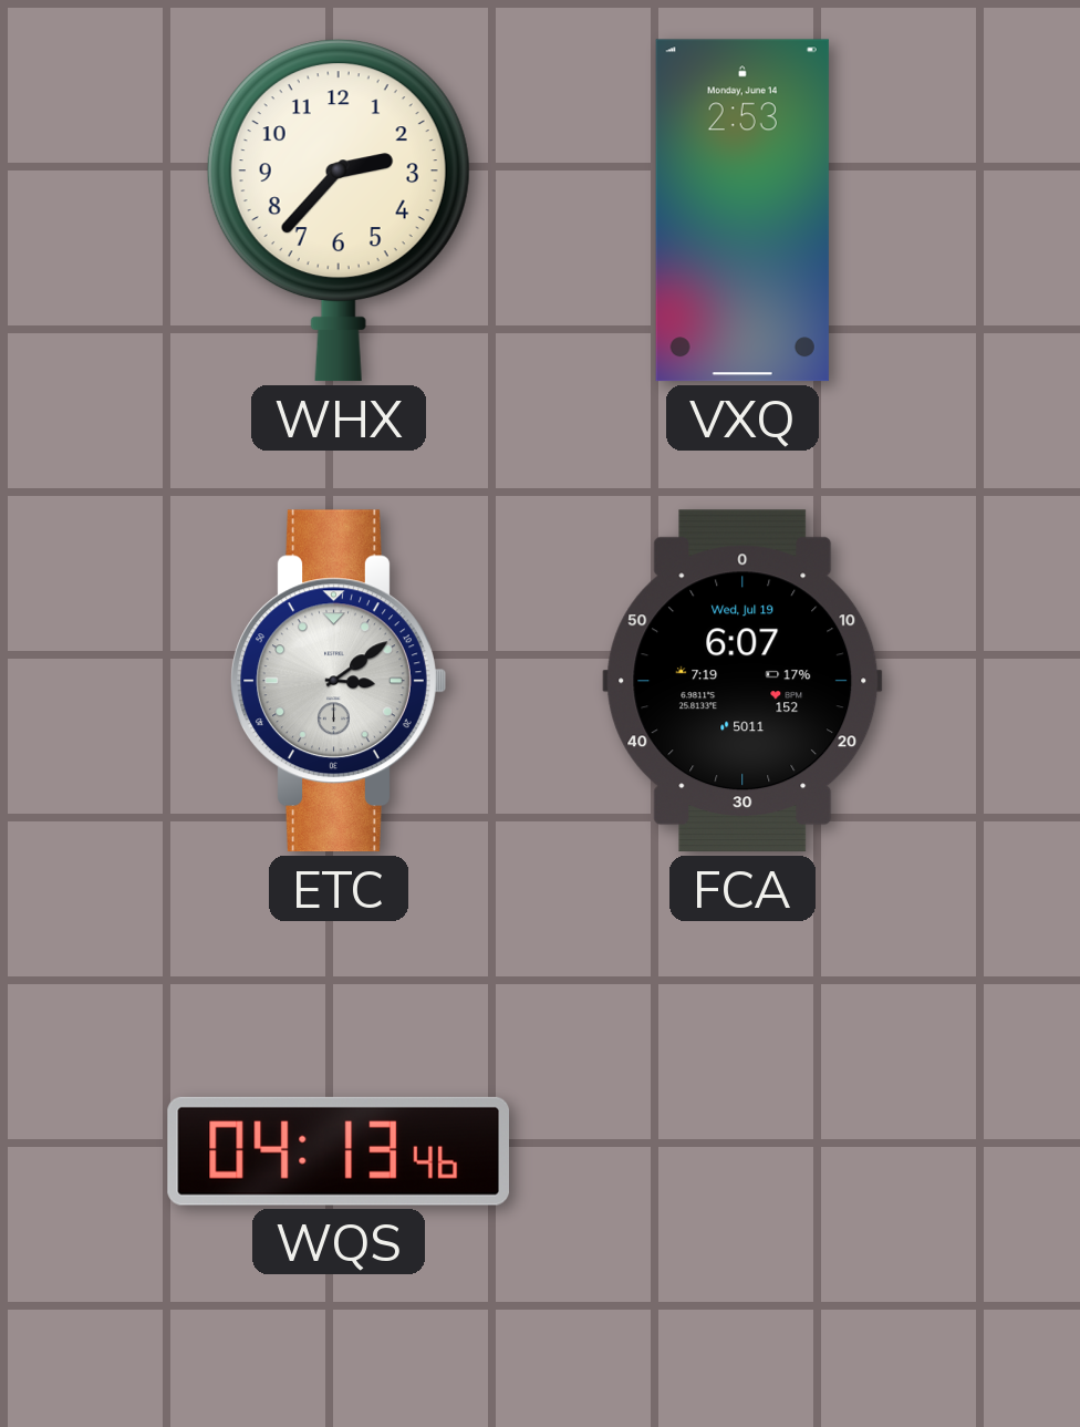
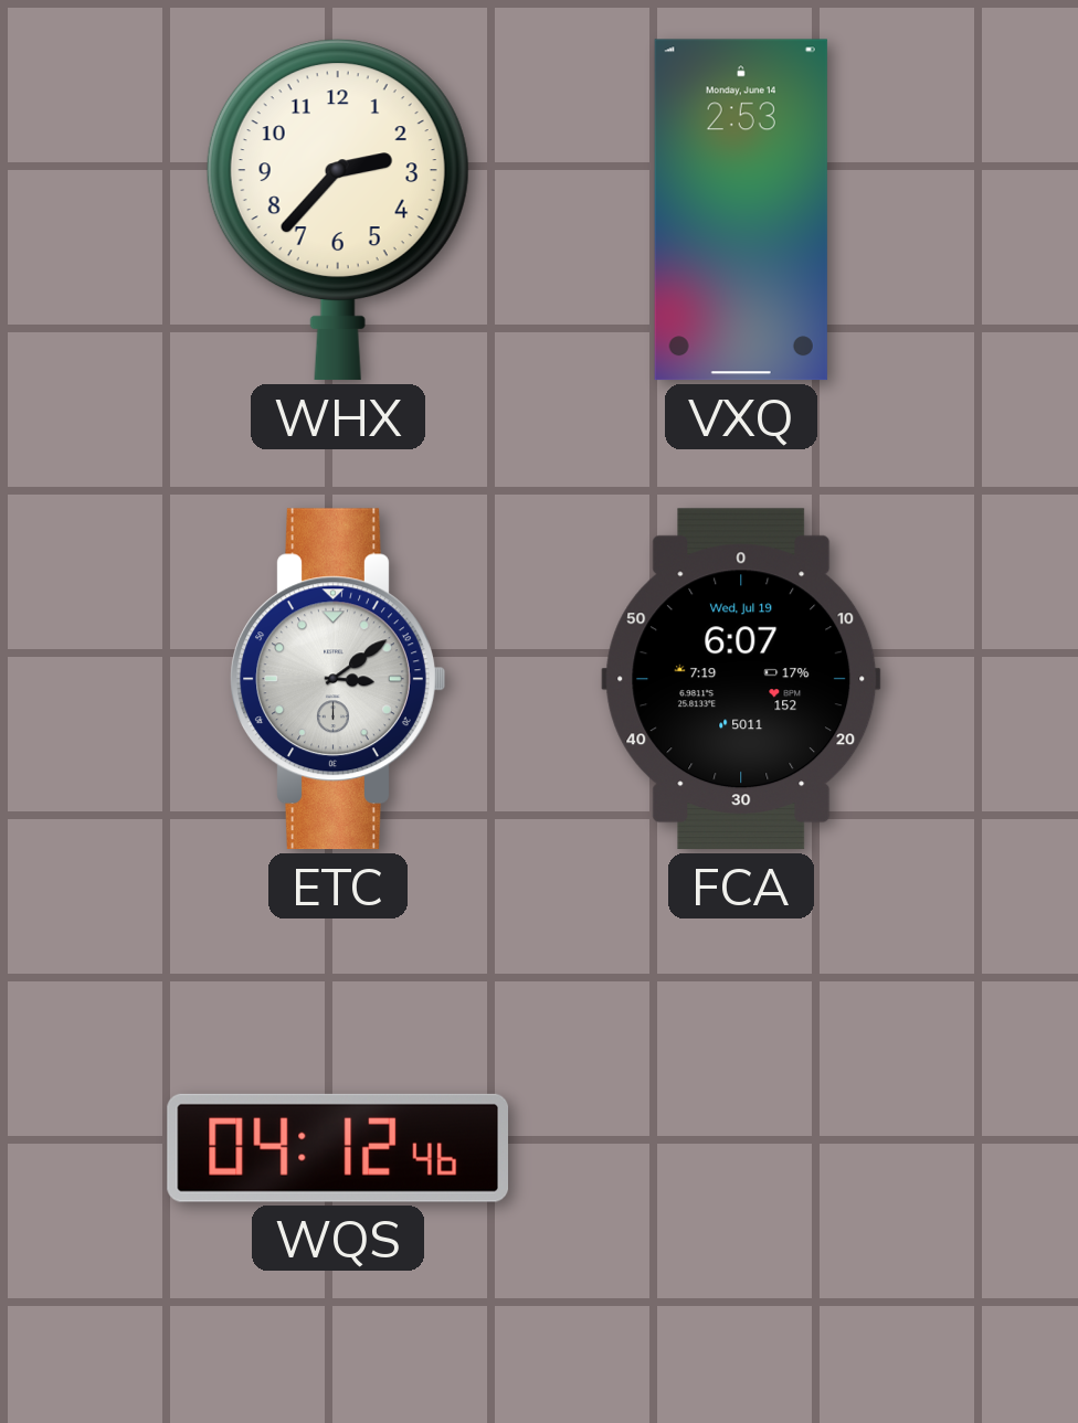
WQS: 04:13 -> 04:12
